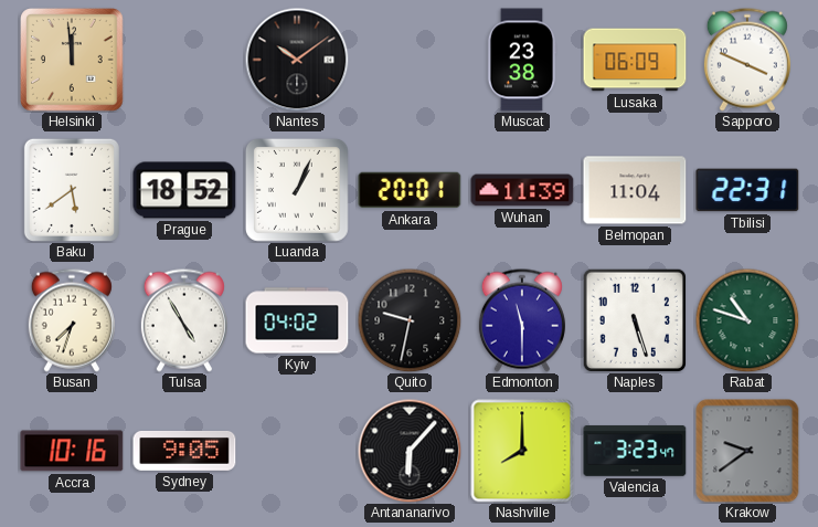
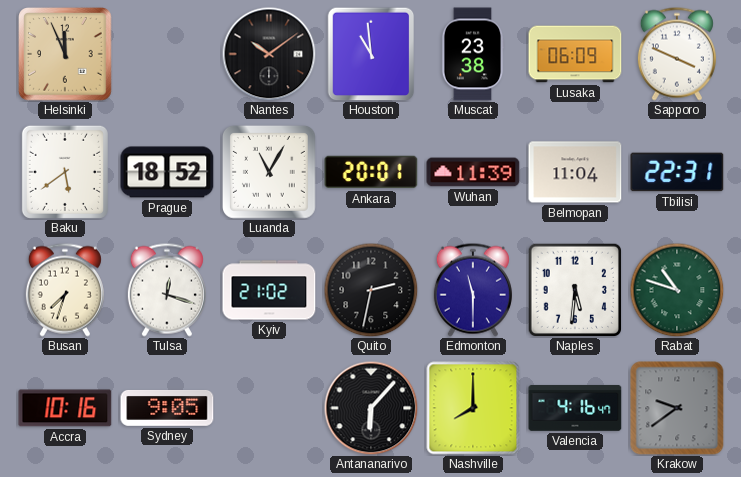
Helsinki: 11:59 -> 11:56
Houston: none -> 10:59
Luanda: 1:04 -> 11:05
Tulsa: 4:55 -> 12:18
Kyiv: 04:02 -> 21:02
Quito: 9:32 -> 2:32
Naples: 5:27 -> 5:31
Valencia: 3:23 -> 4:16
